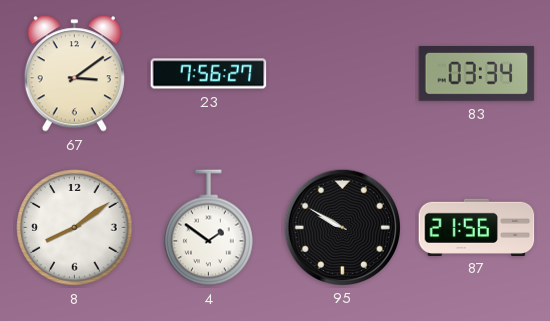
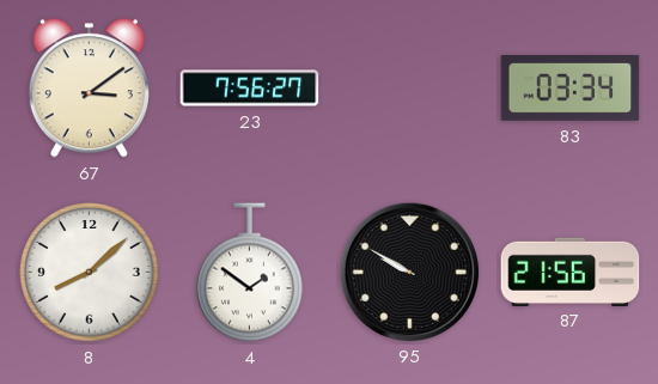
8: 8:09 -> 8:08
